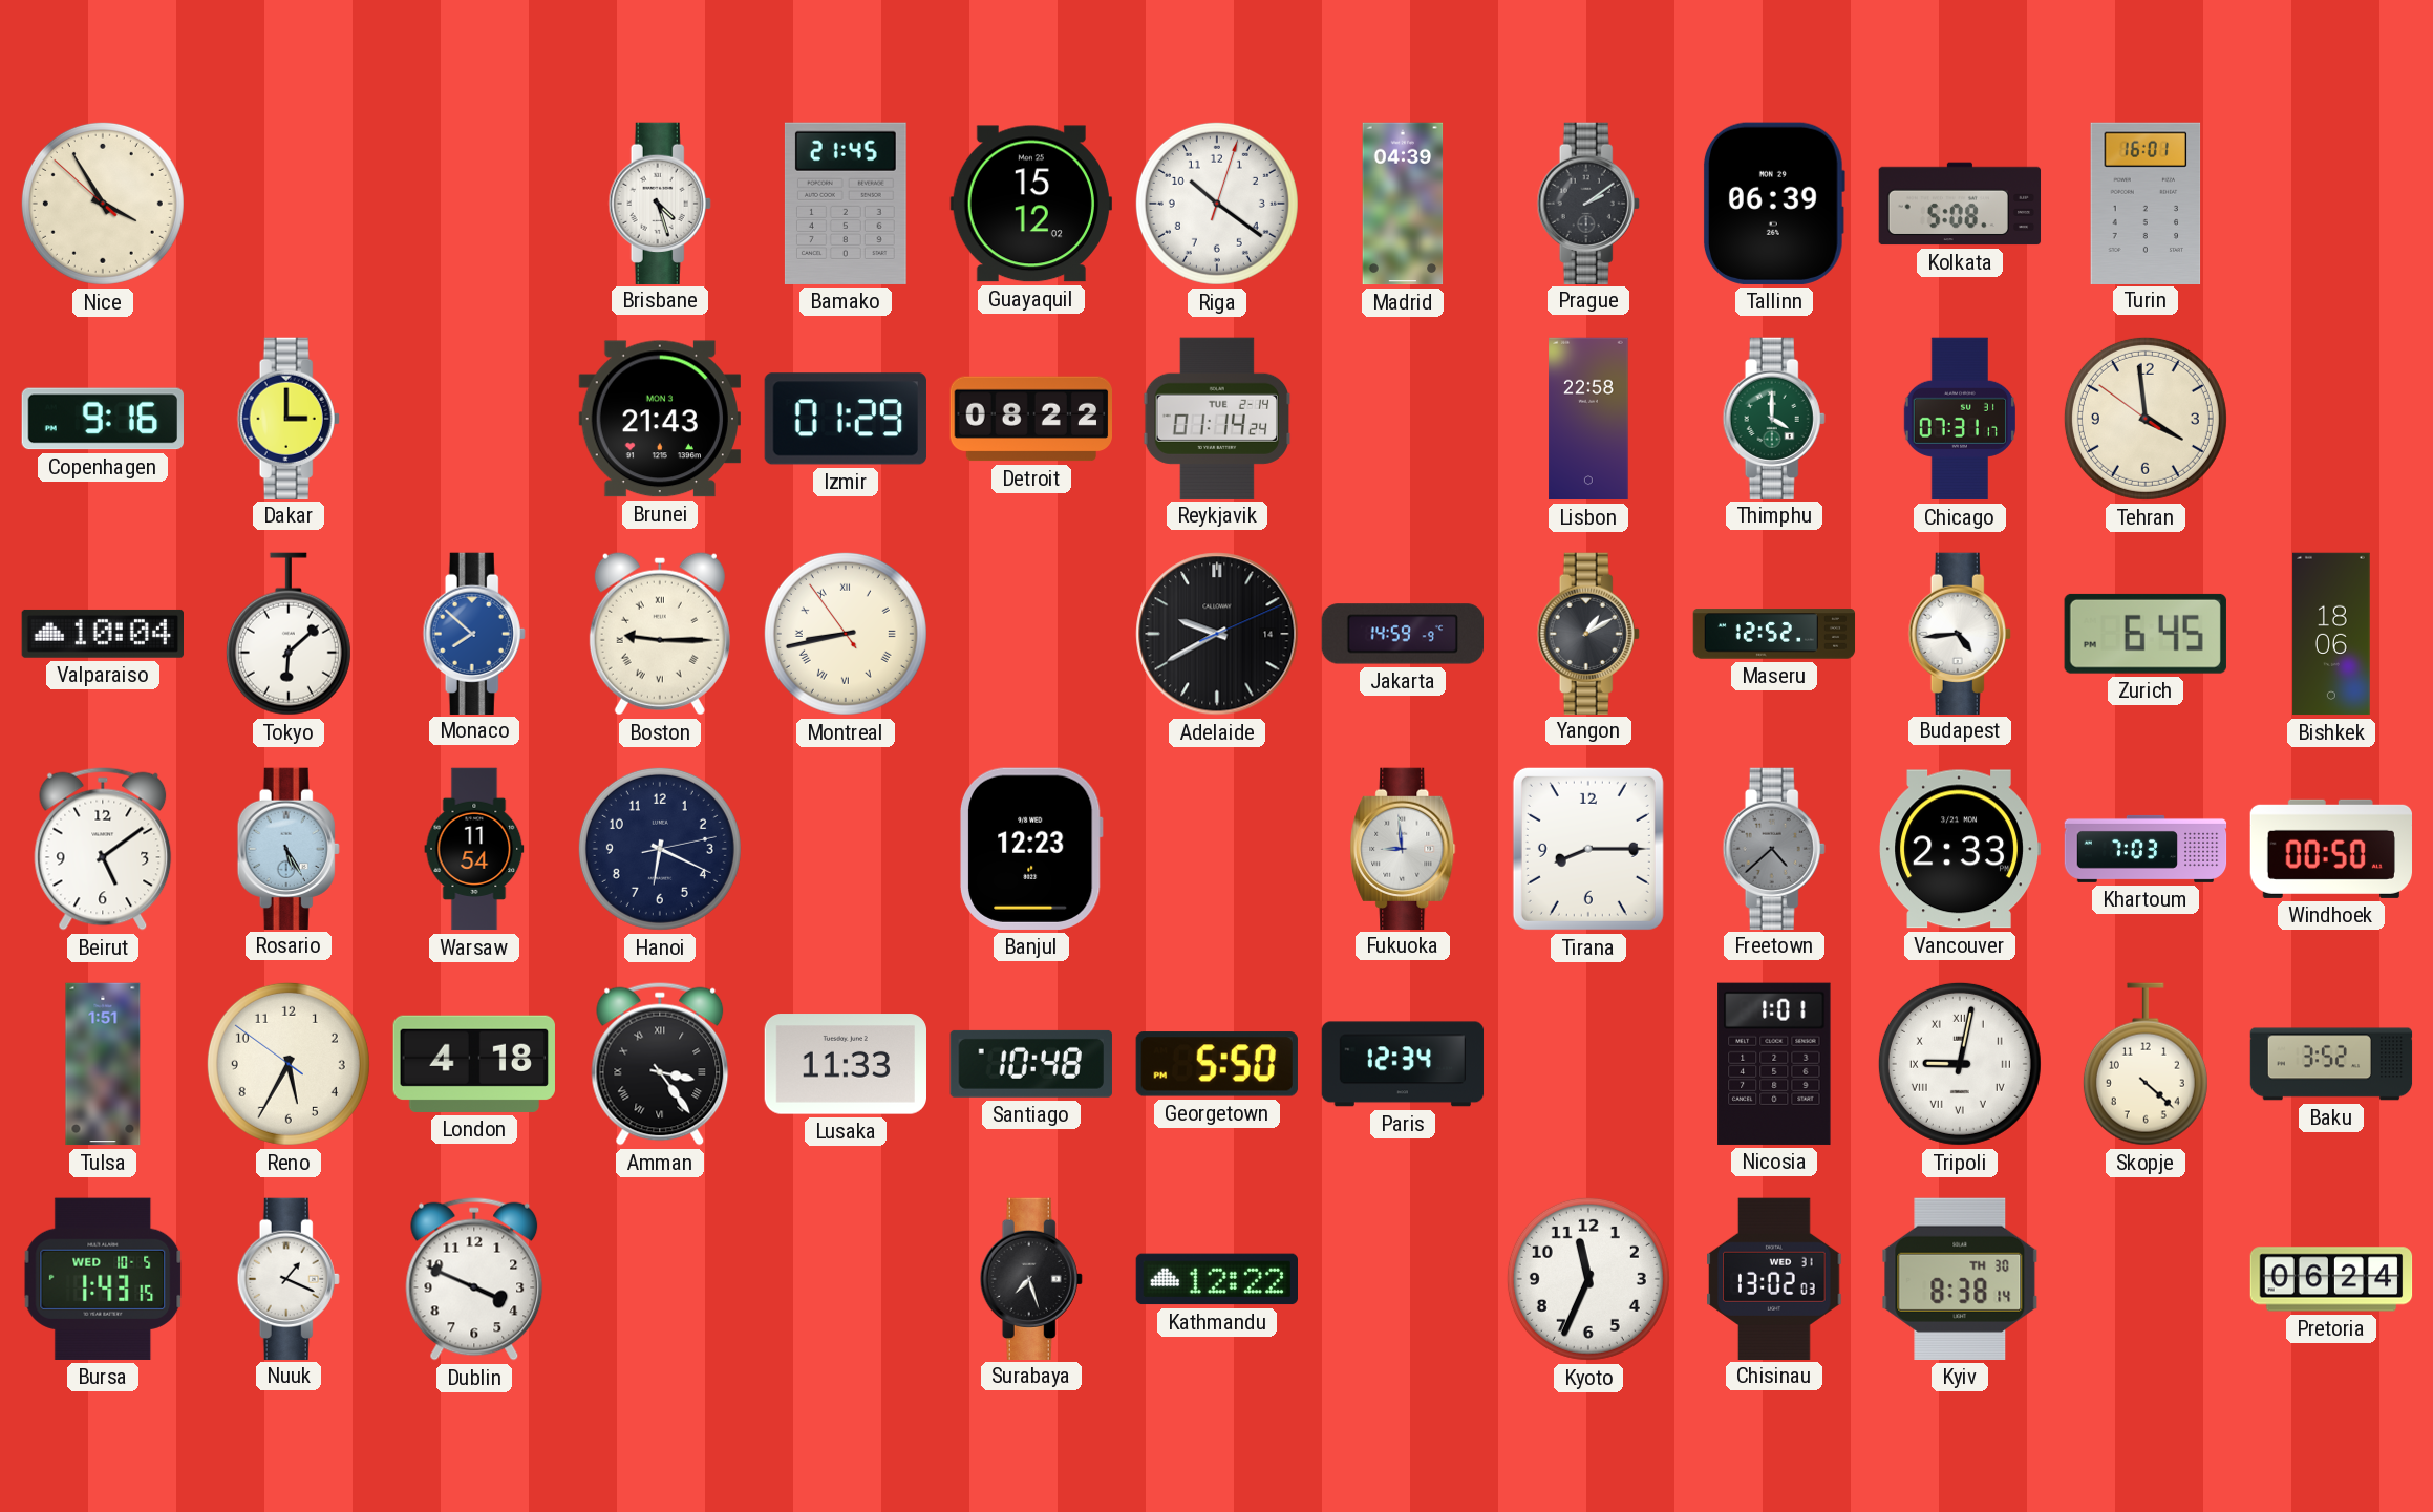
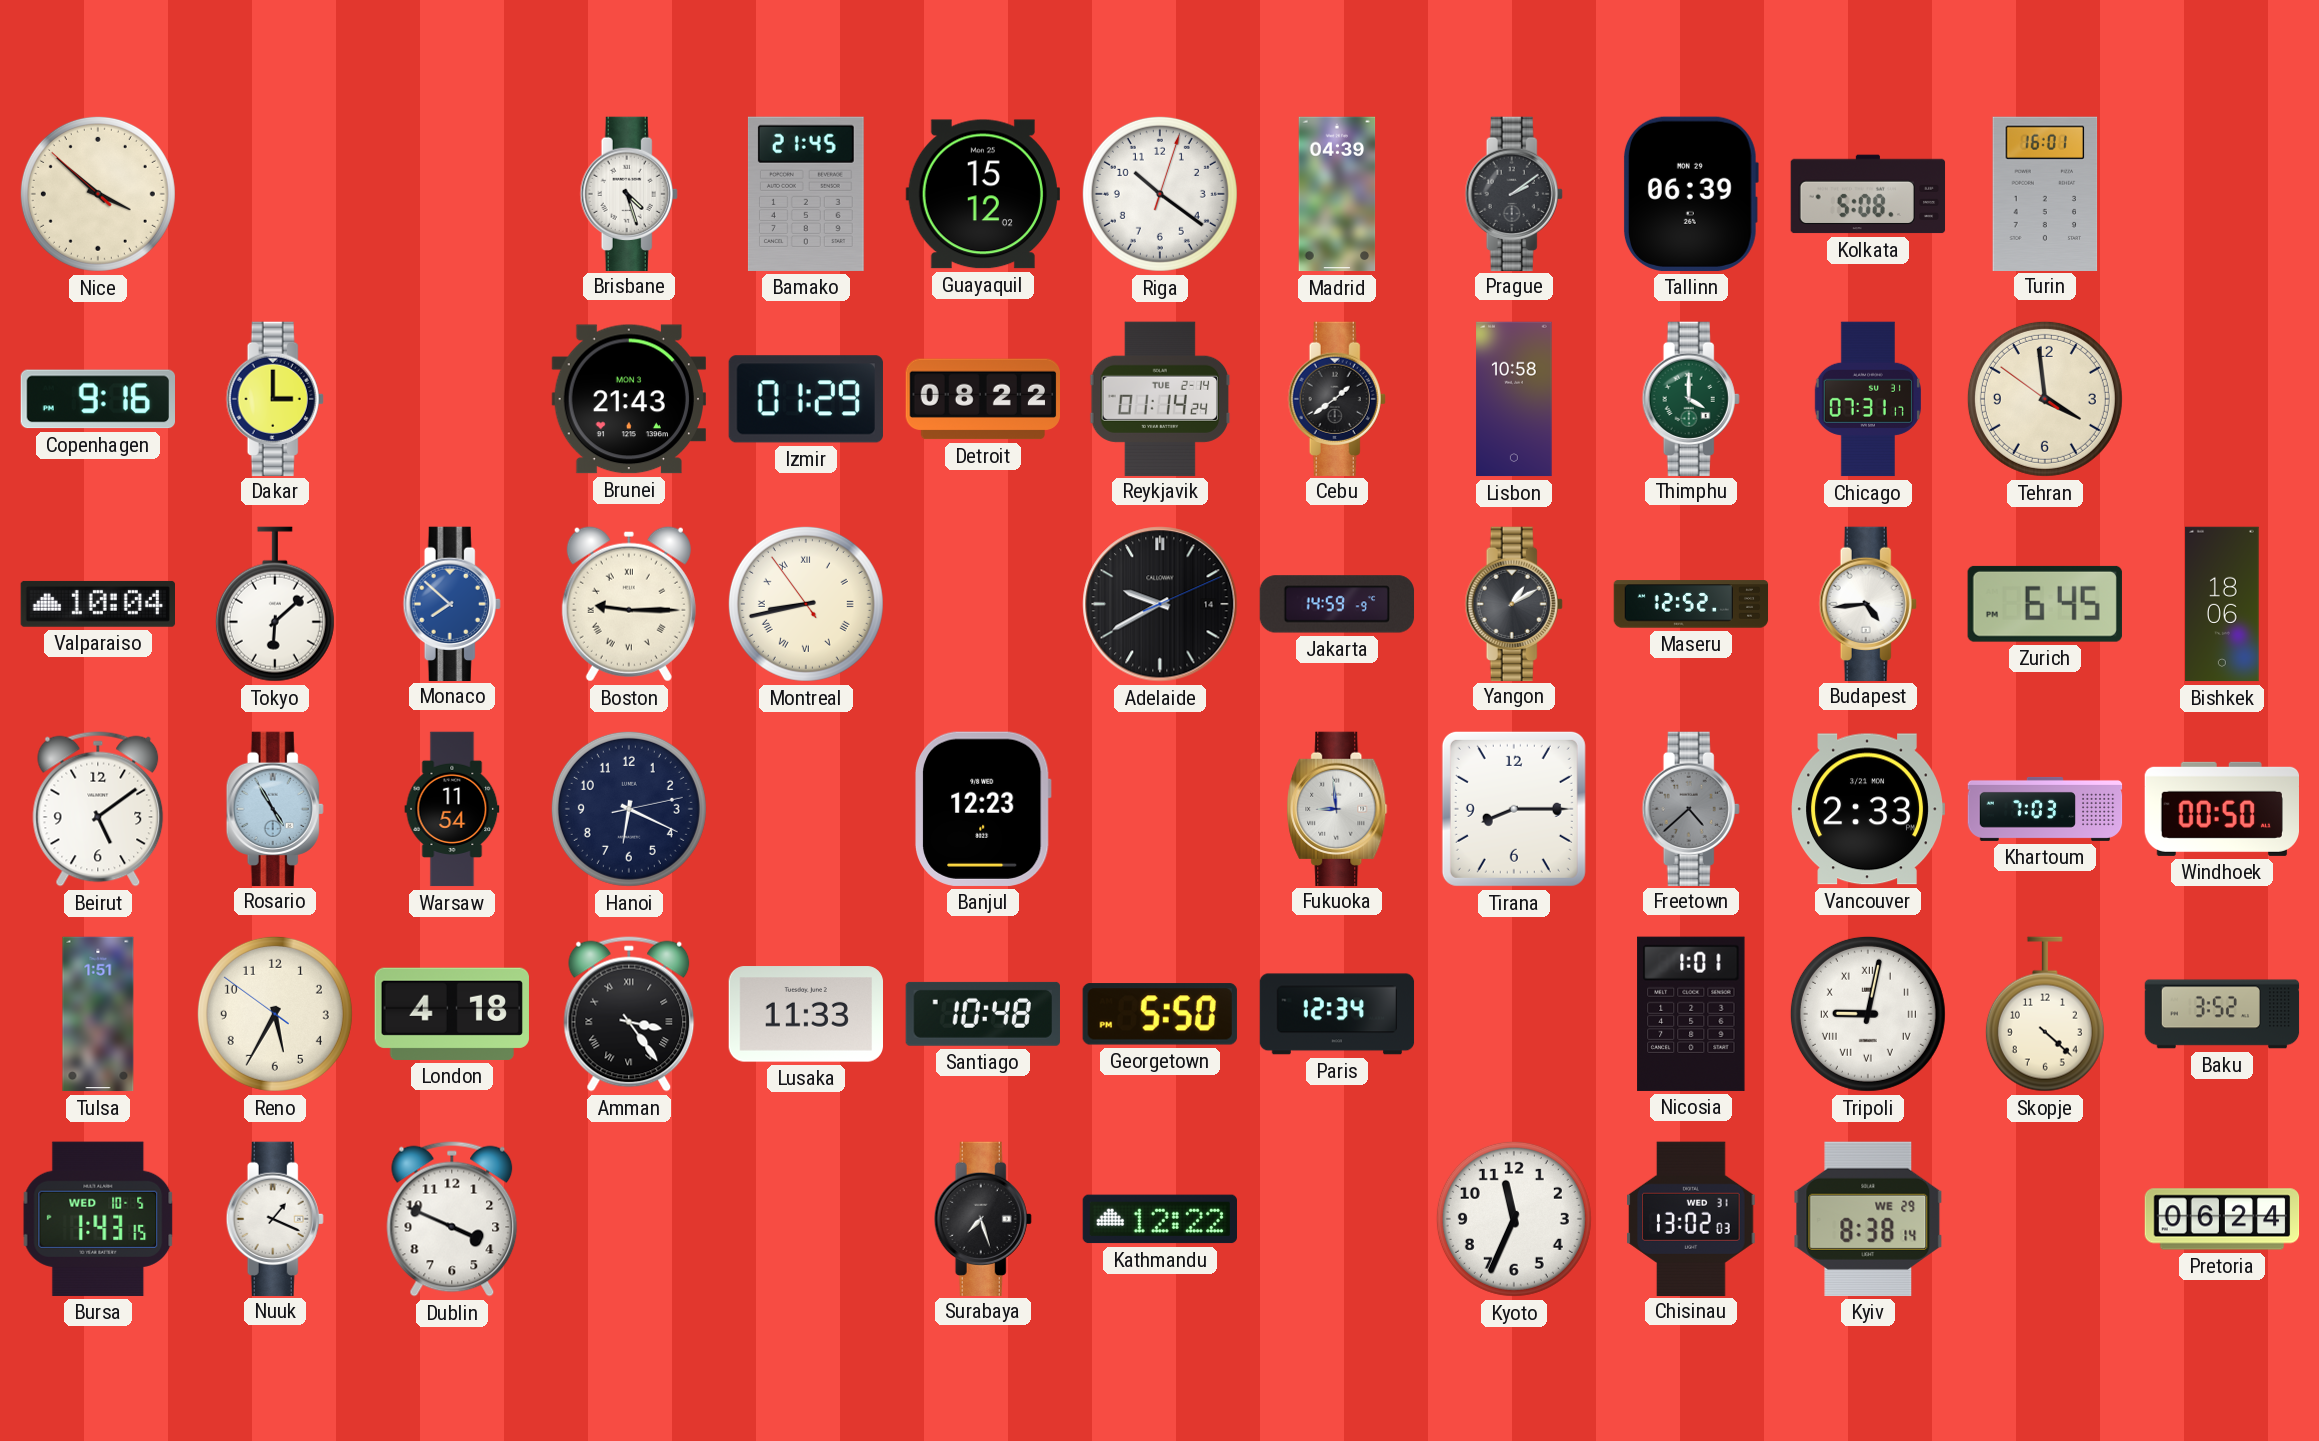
Nice: 3:54 -> 3:51
Cebu: none -> 1:39
Lisbon: 22:58 -> 10:58
Rosario: 5:25 -> 4:55
Kyiv date: TH 30 -> WE 29
